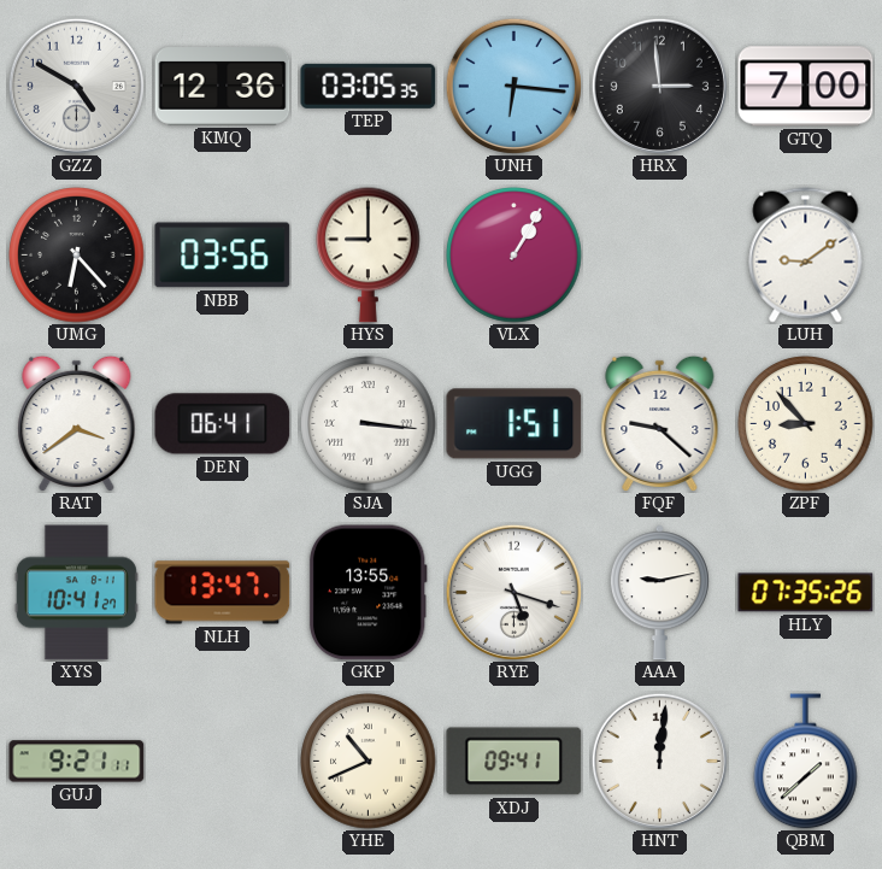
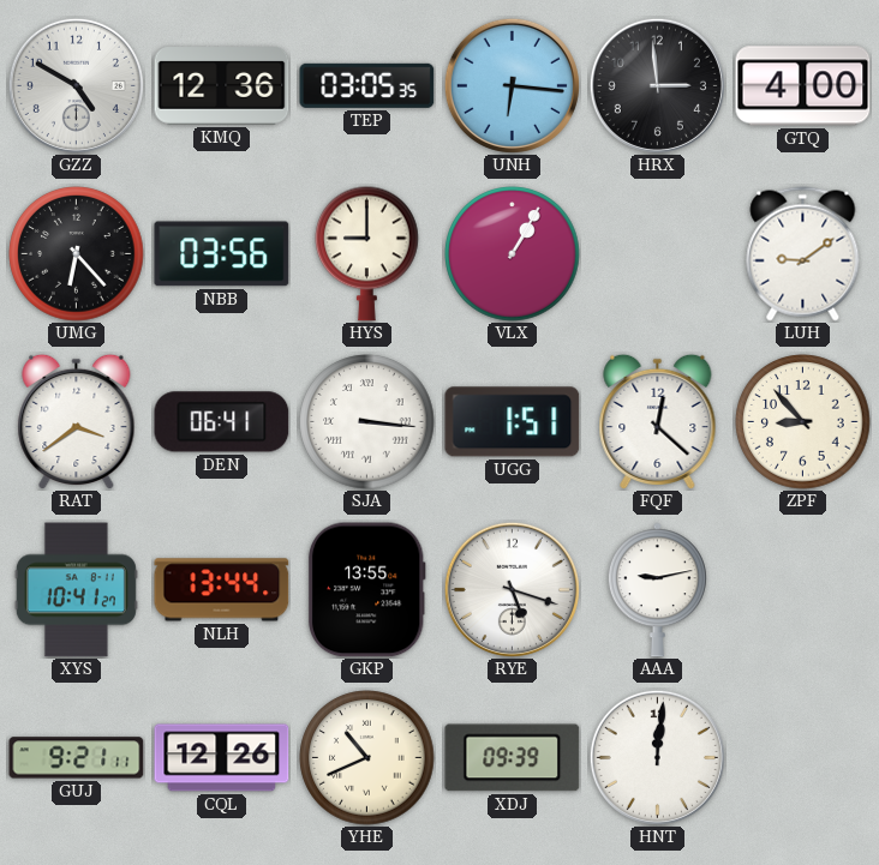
GTQ: 7:00 -> 4:00
FQF: 9:22 -> 12:22
NLH: 13:47 -> 13:44
HLY: 07:35 -> none
CQL: none -> 12:26
XDJ: 09:41 -> 09:39
QBM: 1:38 -> none
